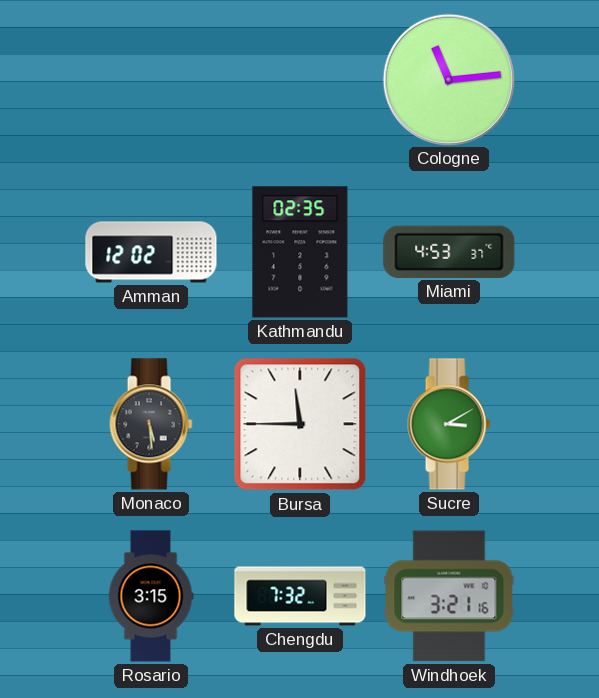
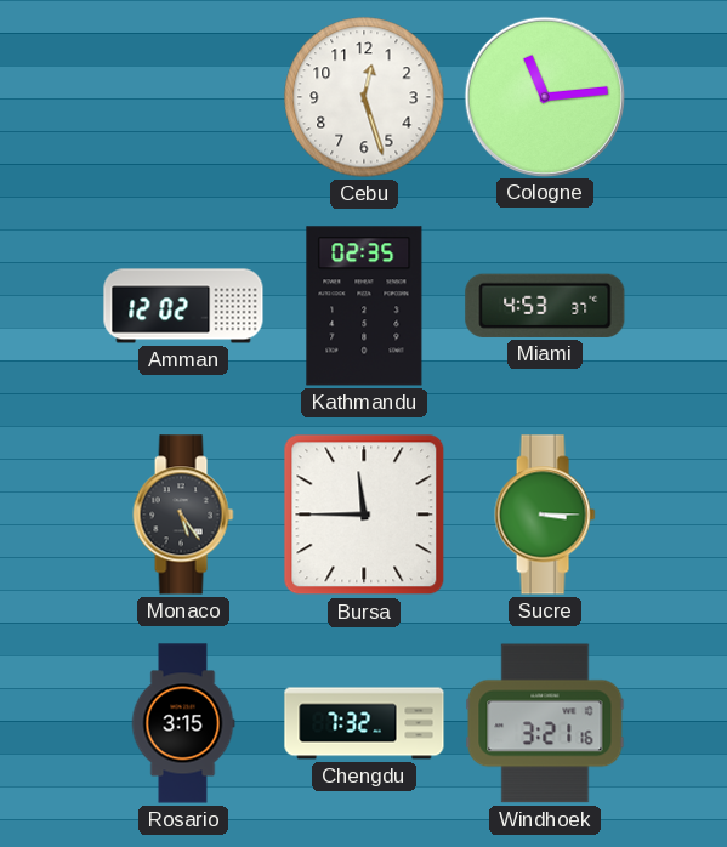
Cebu: none -> 12:27
Monaco: 5:29 -> 5:24
Sucre: 3:10 -> 3:15
